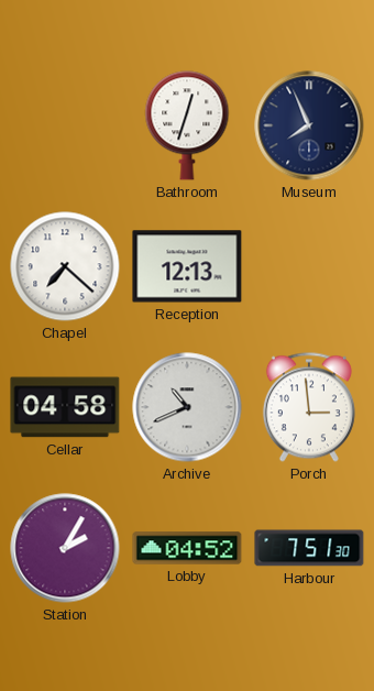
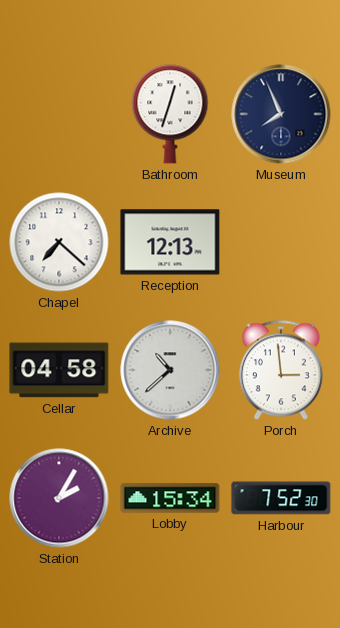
Archive: 10:41 -> 10:38
Lobby: 04:52 -> 15:34
Harbour: 7:51 -> 7:52
